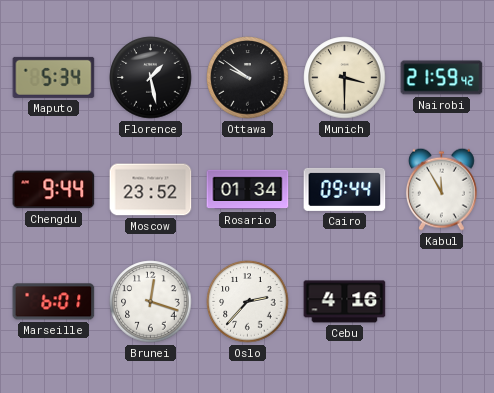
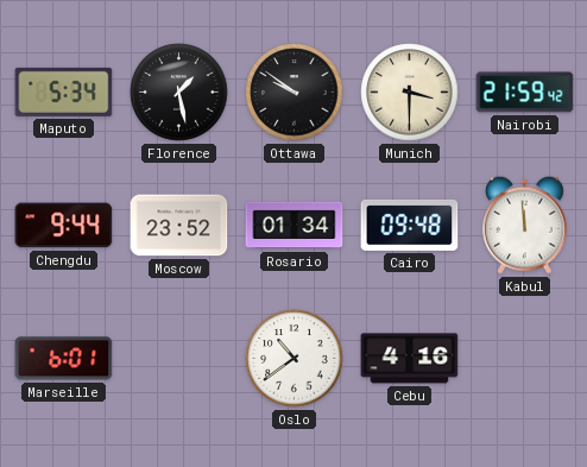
Cairo: 09:44 -> 09:48
Kabul: 11:55 -> 11:59
Brunei: 12:18 -> none
Oslo: 2:37 -> 10:39
